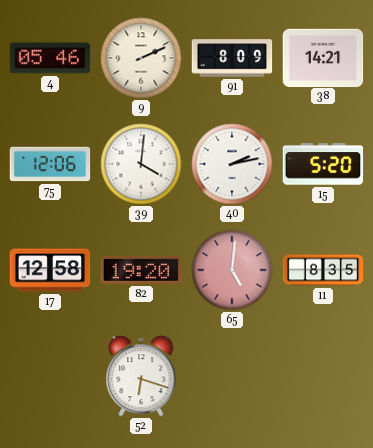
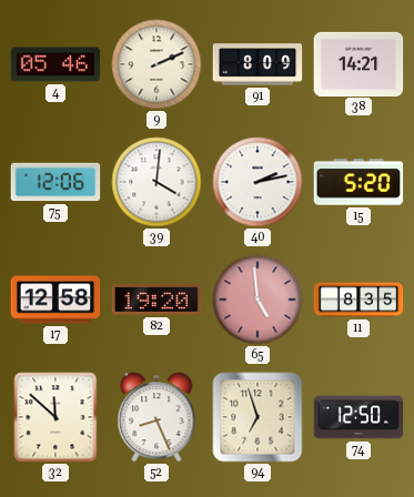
65: 5:01 -> 4:59
32: none -> 11:52
52: 6:18 -> 8:26
94: none -> 6:57
74: none -> 12:50
